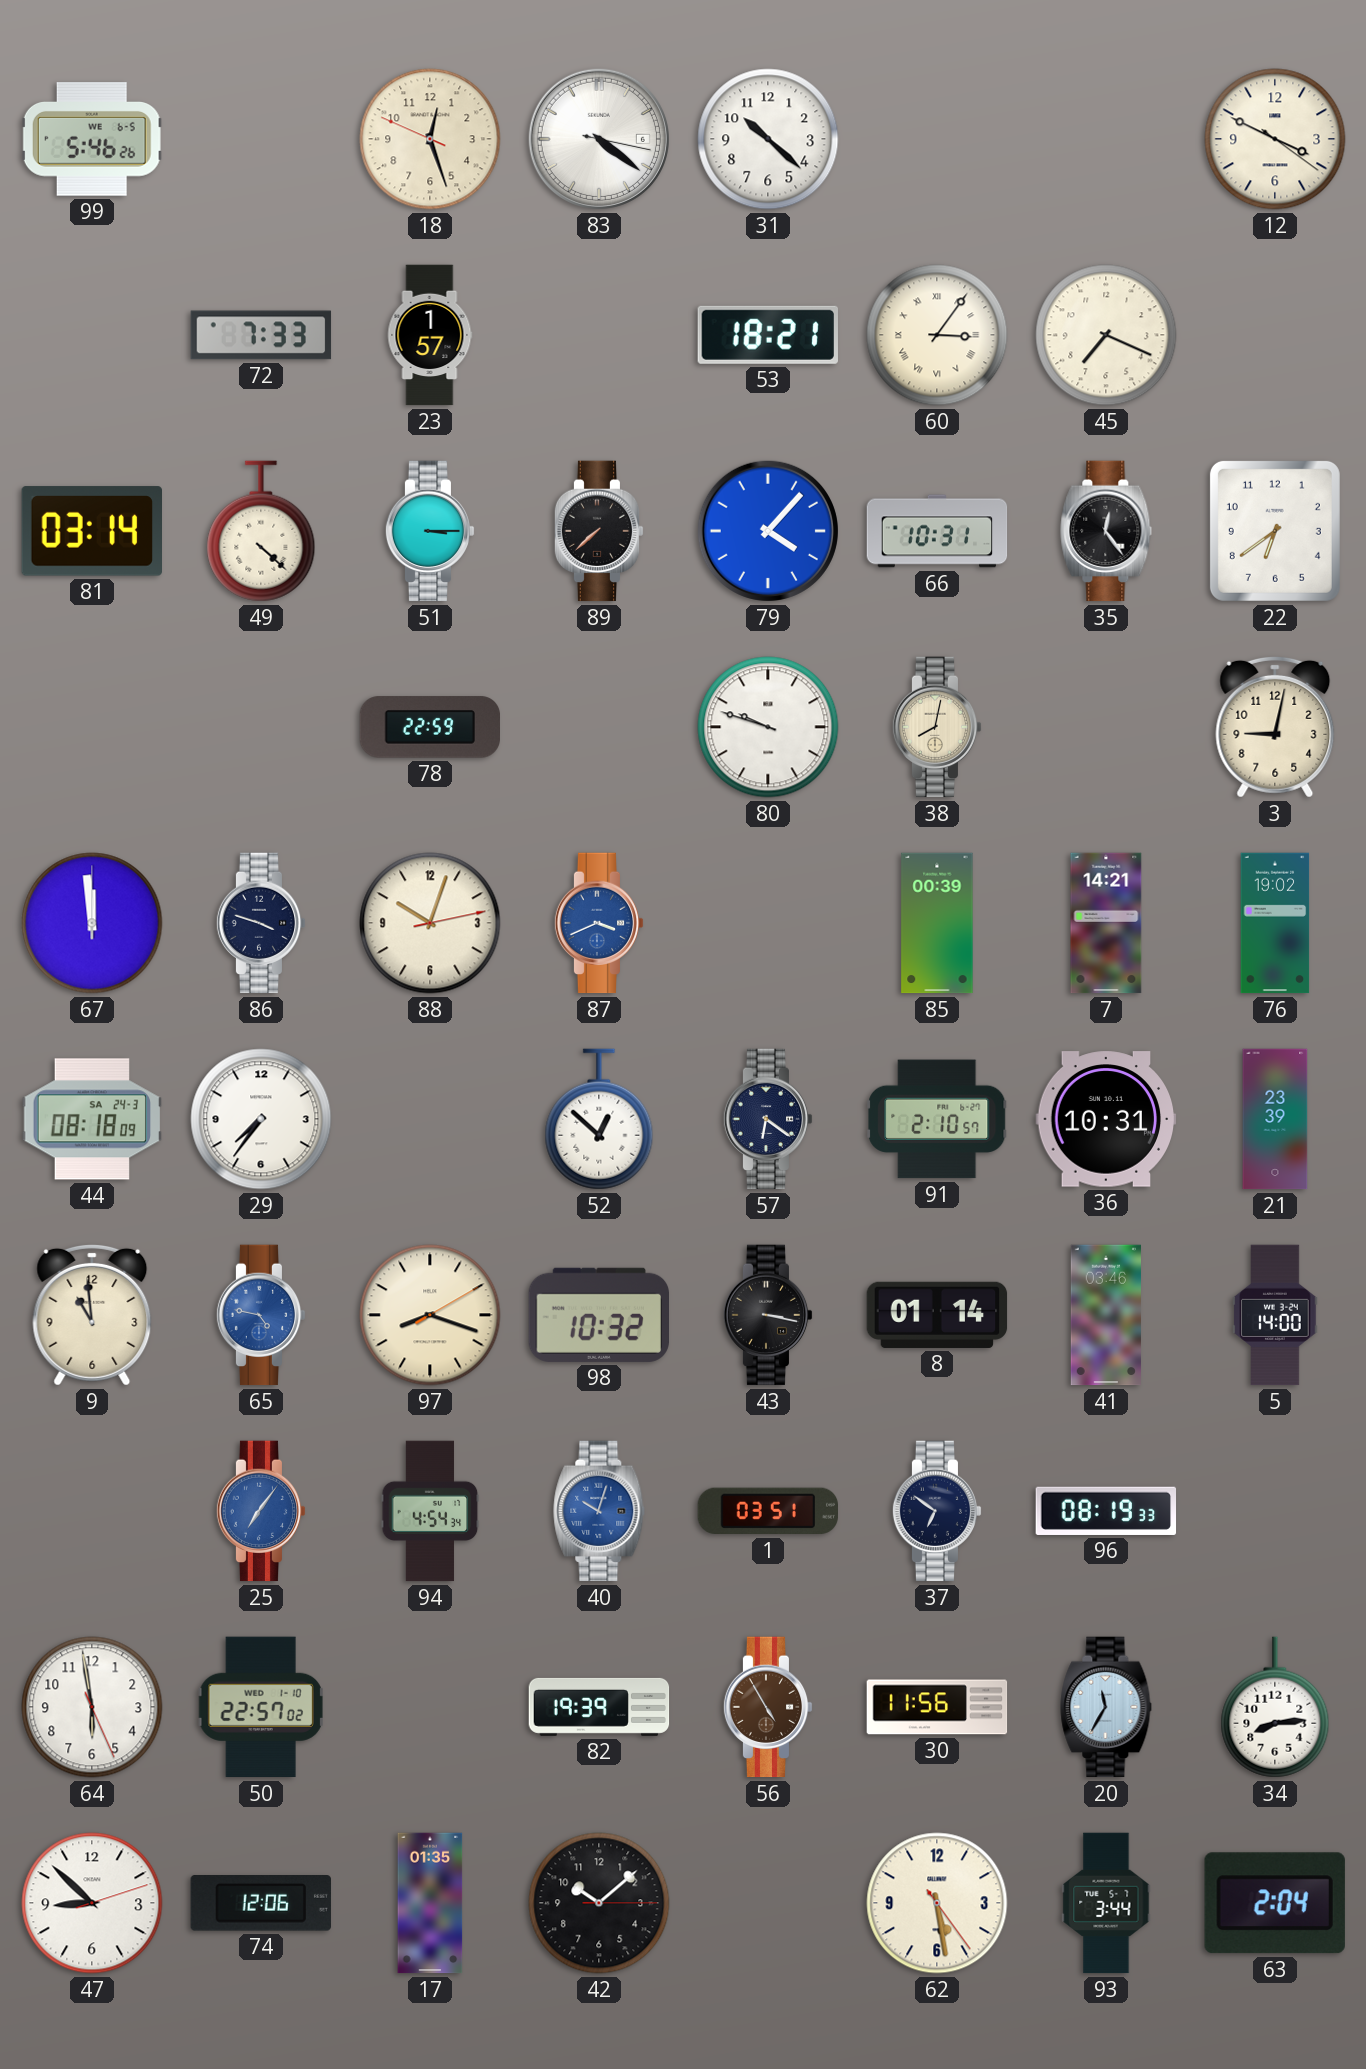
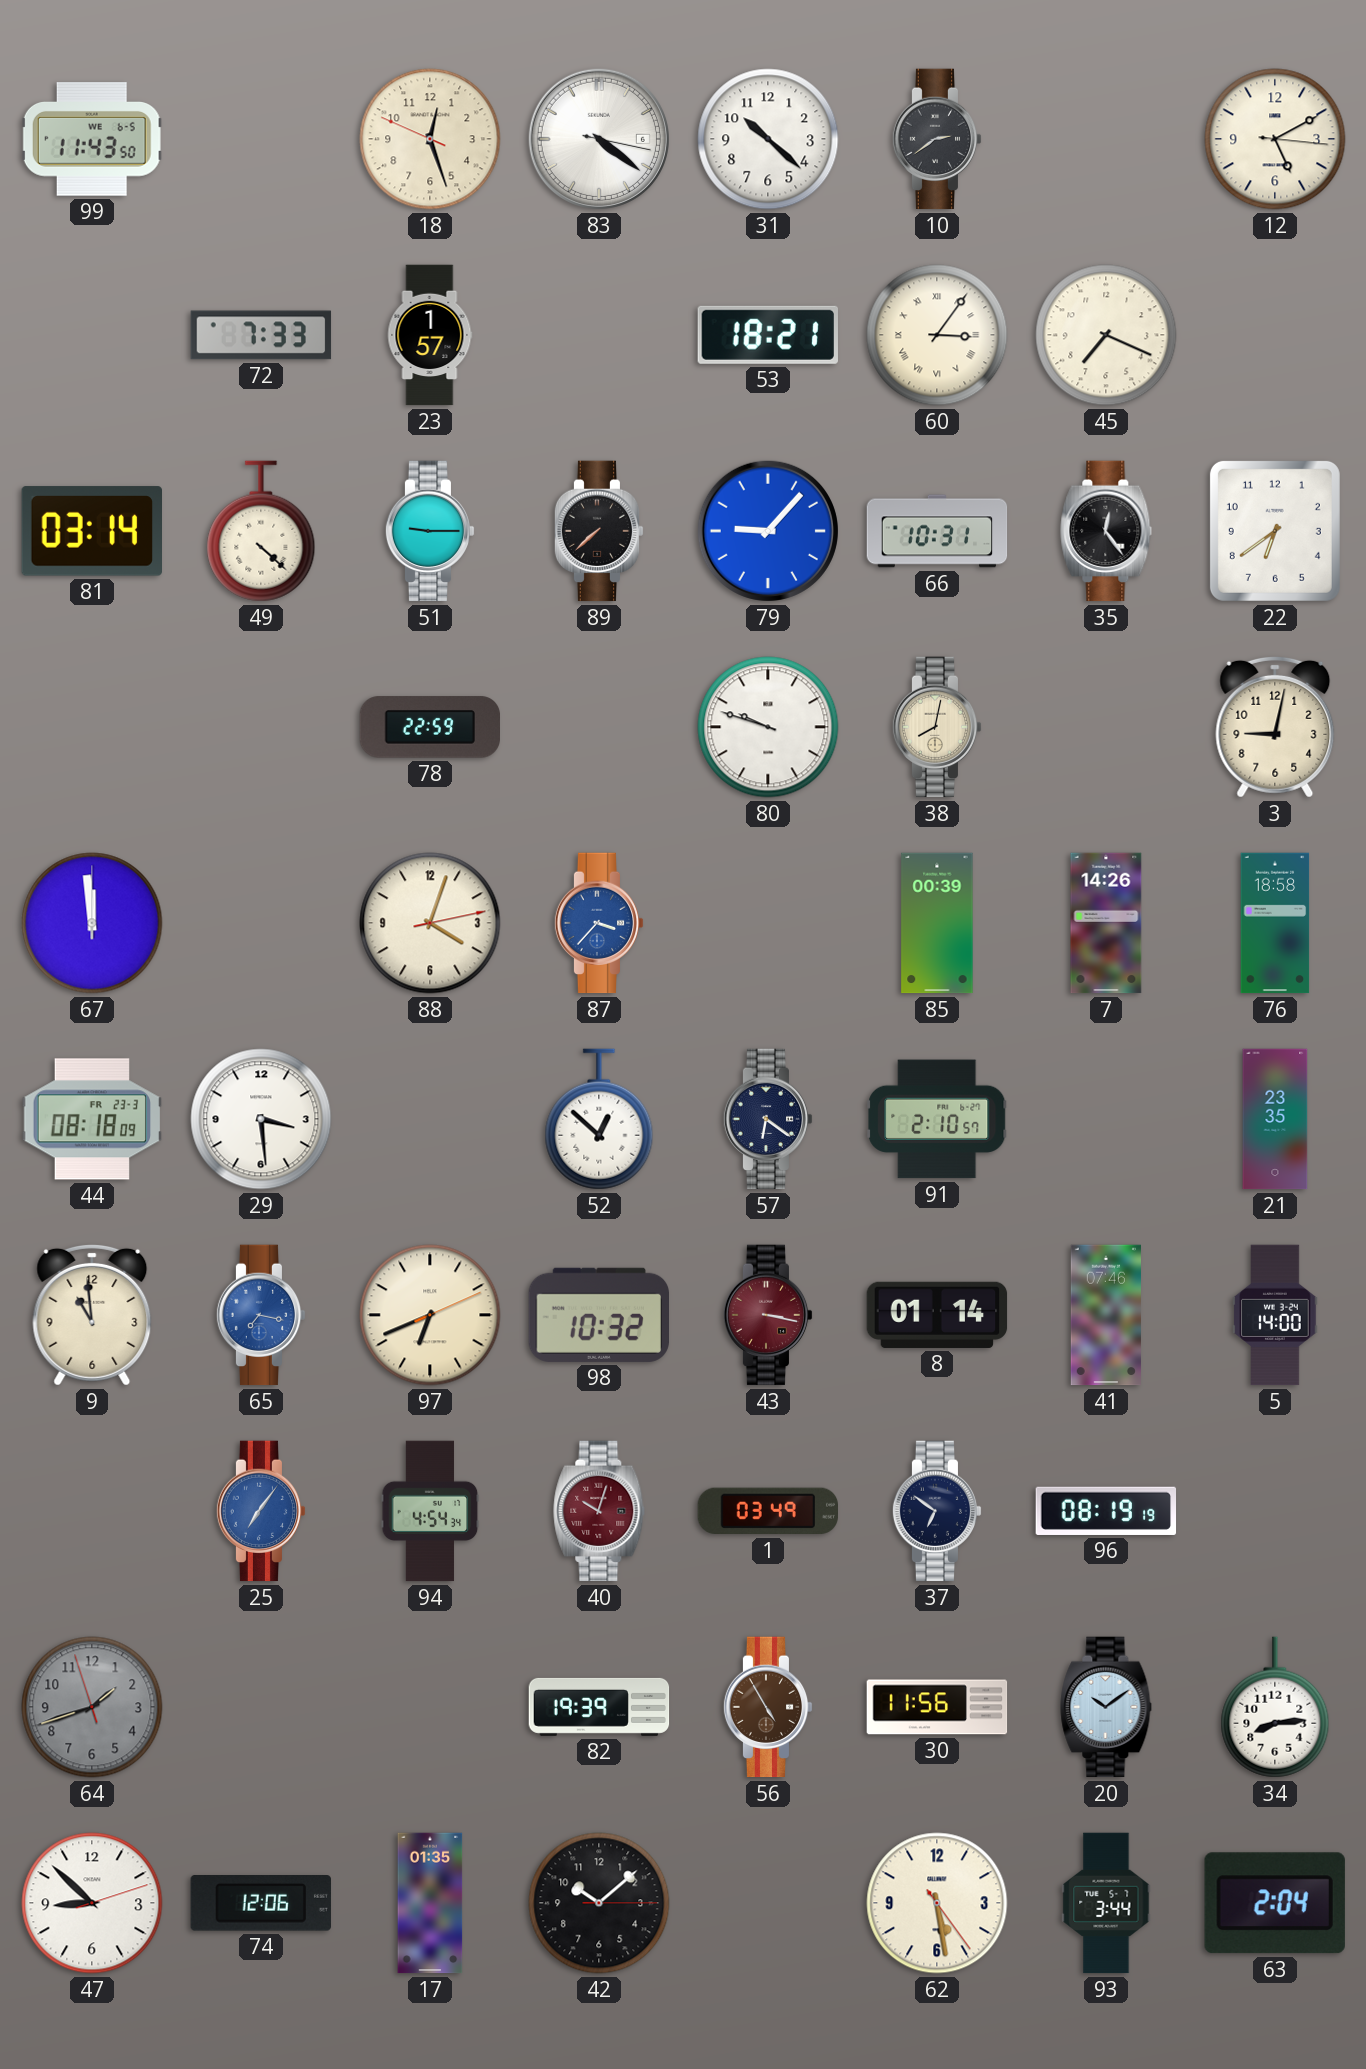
99: 5:46 -> 11:43
10: none -> 2:39
12: 3:49 -> 5:10
51: 3:15 -> 9:15
79: 4:07 -> 9:07
86: 3:48 -> none
88: 10:03 -> 4:03
87: 3:41 -> 3:37
7: 14:21 -> 14:26
76: 19:02 -> 18:58
44 date: SA 24-3 -> FR 23-3
29: 7:36 -> 3:29
36: 10:31 -> none
21: 23:39 -> 23:35
65: 4:47 -> 7:17
97: 8:18 -> 6:41
43 dial: black -> burgundy
41: 03:46 -> 07:46
40 dial: blue -> burgundy
1: 03:51 -> 03:49
96: 08:19:33 -> 08:19:19
64: 5:58 -> 1:41
64 dial: white -> grey
50: 22:57 -> none
20: 11:35 -> 10:09
